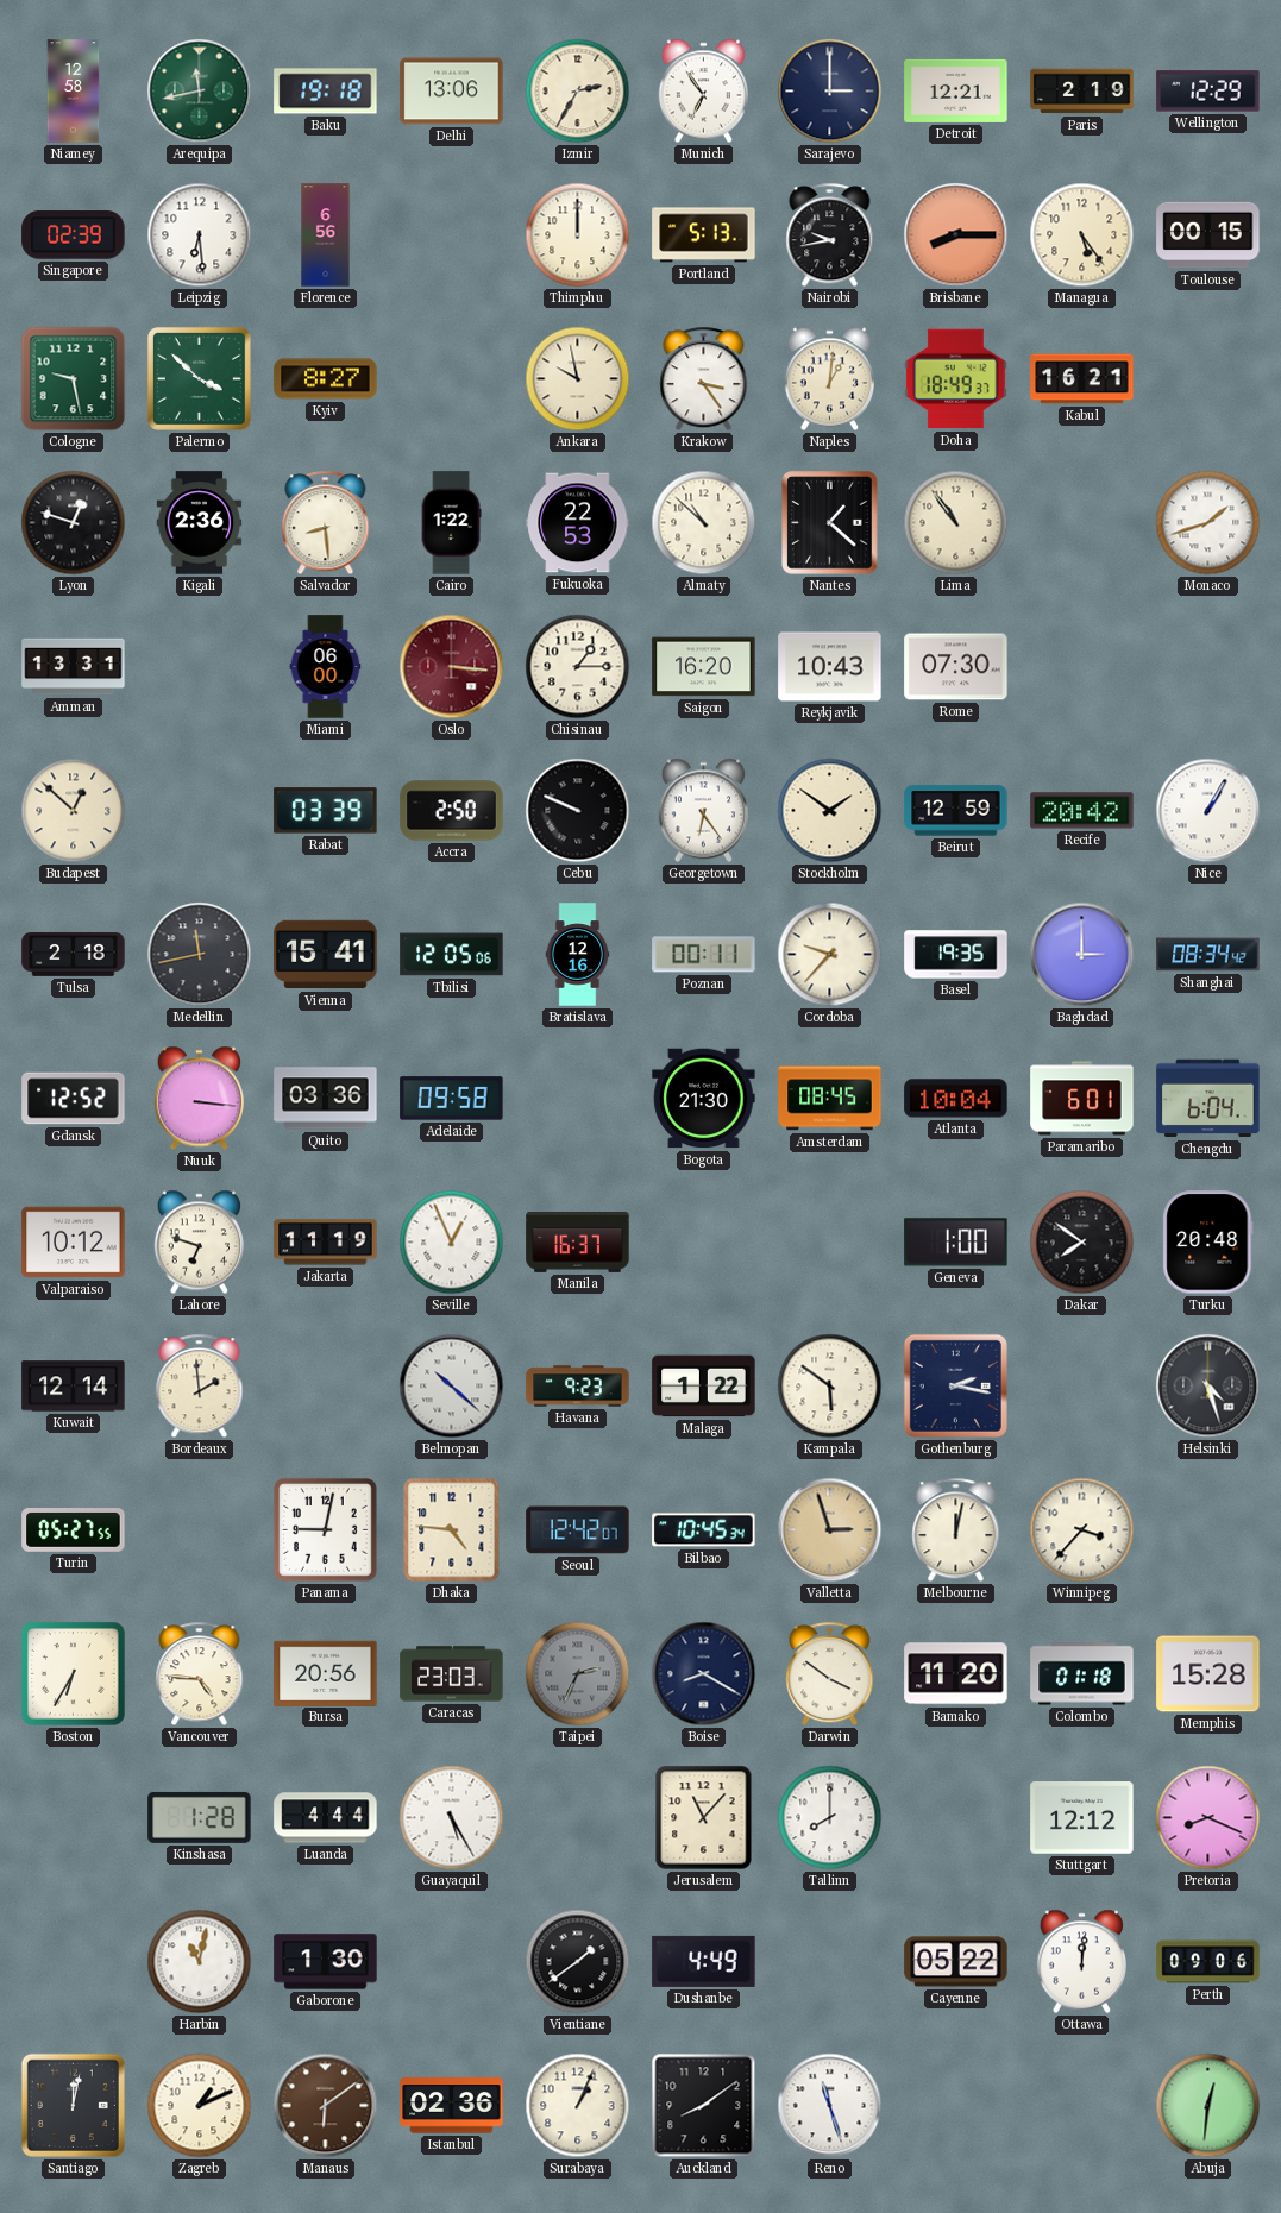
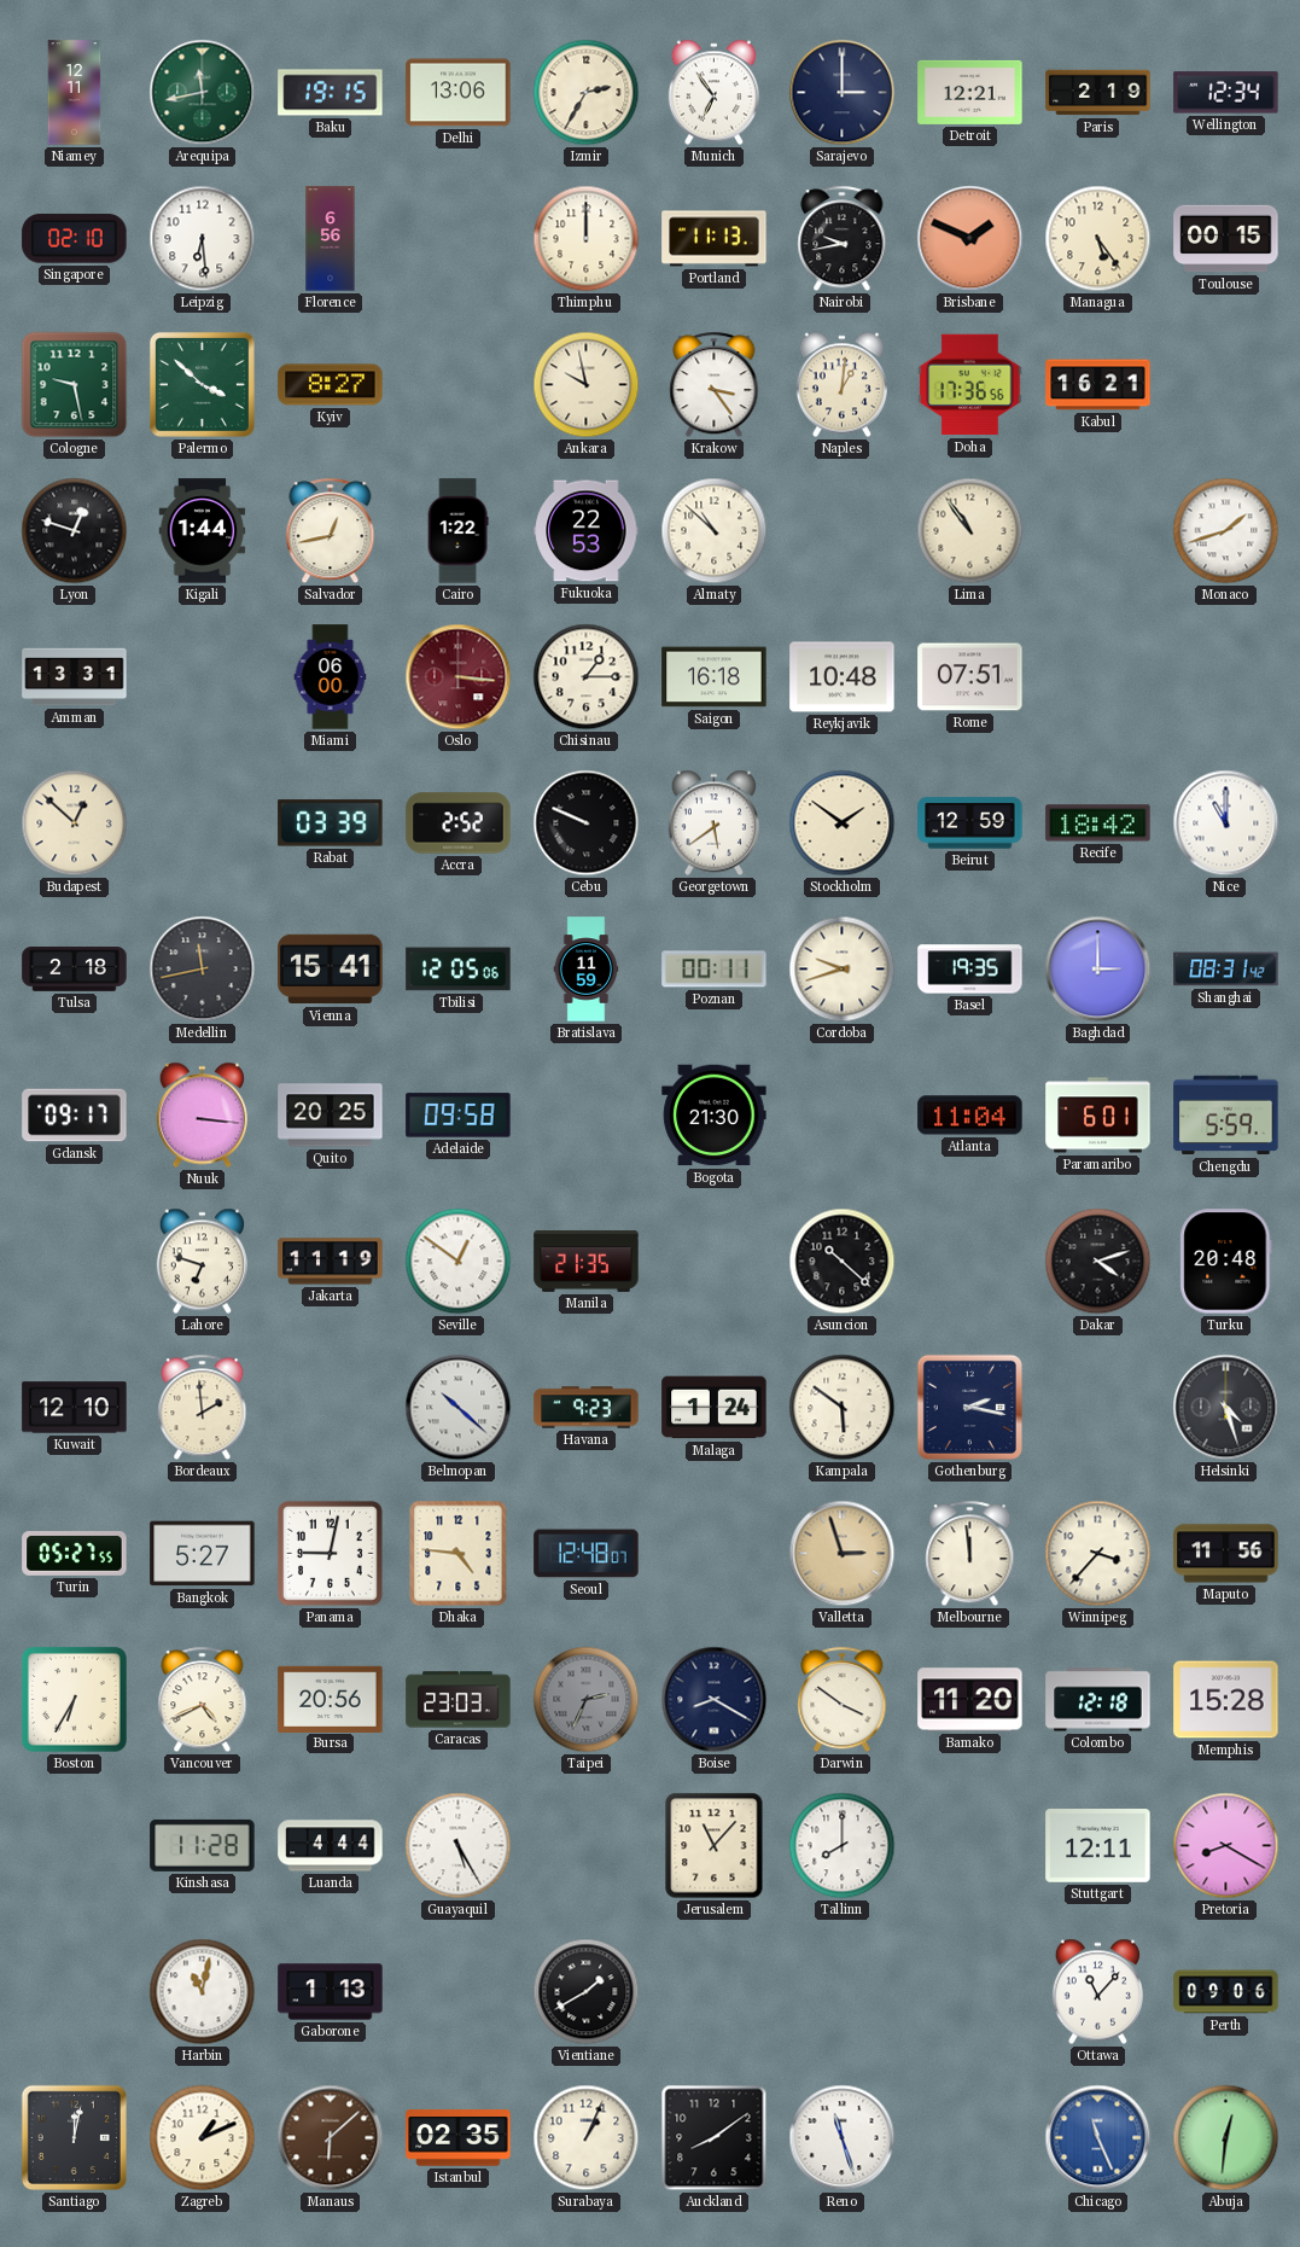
Niamey: 12:58 -> 12:11
Baku: 19:18 -> 19:15
Wellington: 12:29 -> 12:34
Singapore: 02:39 -> 02:10
Portland: 5:13 -> 11:13
Brisbane: 8:15 -> 1:49
Doha: 18:49 -> 17:36
Kigali: 2:36 -> 1:44
Salvador: 8:29 -> 12:43
Nantes: 1:22 -> none
Saigon: 16:20 -> 16:18
Reykjavik: 10:43 -> 10:48
Rome: 07:30 -> 07:51
Accra: 2:50 -> 2:52
Georgetown: 6:24 -> 5:39
Recife: 20:42 -> 18:42
Nice: 1:05 -> 11:00
Bratislava: 12:16 -> 11:59
Cordoba: 9:37 -> 9:42
Shanghai: 08:34 -> 08:31
Gdansk: 12:52 -> 09:17
Quito: 03:36 -> 20:25
Amsterdam: 08:45 -> none
Atlanta: 10:04 -> 11:04
Chengdu: 6:04 -> 5:59
Valparaiso: 10:12 -> none
Seville: 12:56 -> 12:51
Manila: 16:37 -> 21:35
Asuncion: none -> 10:22
Geneva: 1:00 -> none
Dakar: 7:51 -> 4:12
Kuwait: 12:14 -> 12:10
Malaga: 1:22 -> 1:24
Bangkok: none -> 5:27
Seoul: 12:42 -> 12:48
Bilbao: 10:45 -> none
Melbourne: 12:02 -> 11:59
Maputo: none -> 11:56
Vancouver: 4:46 -> 4:41
Colombo: 01:18 -> 12:18
Kinshasa: 1:28 -> 11:28
Stuttgart: 12:12 -> 12:11
Pretoria: 8:19 -> 8:20
Gaborone: 1:30 -> 1:13
Vientiane: 1:39 -> 1:40
Dushanbe: 4:49 -> none
Cayenne: 05:22 -> none
Ottawa: 12:01 -> 11:07
Manaus: 6:09 -> 6:08
Istanbul: 02:36 -> 02:35
Chicago: none -> 11:26
